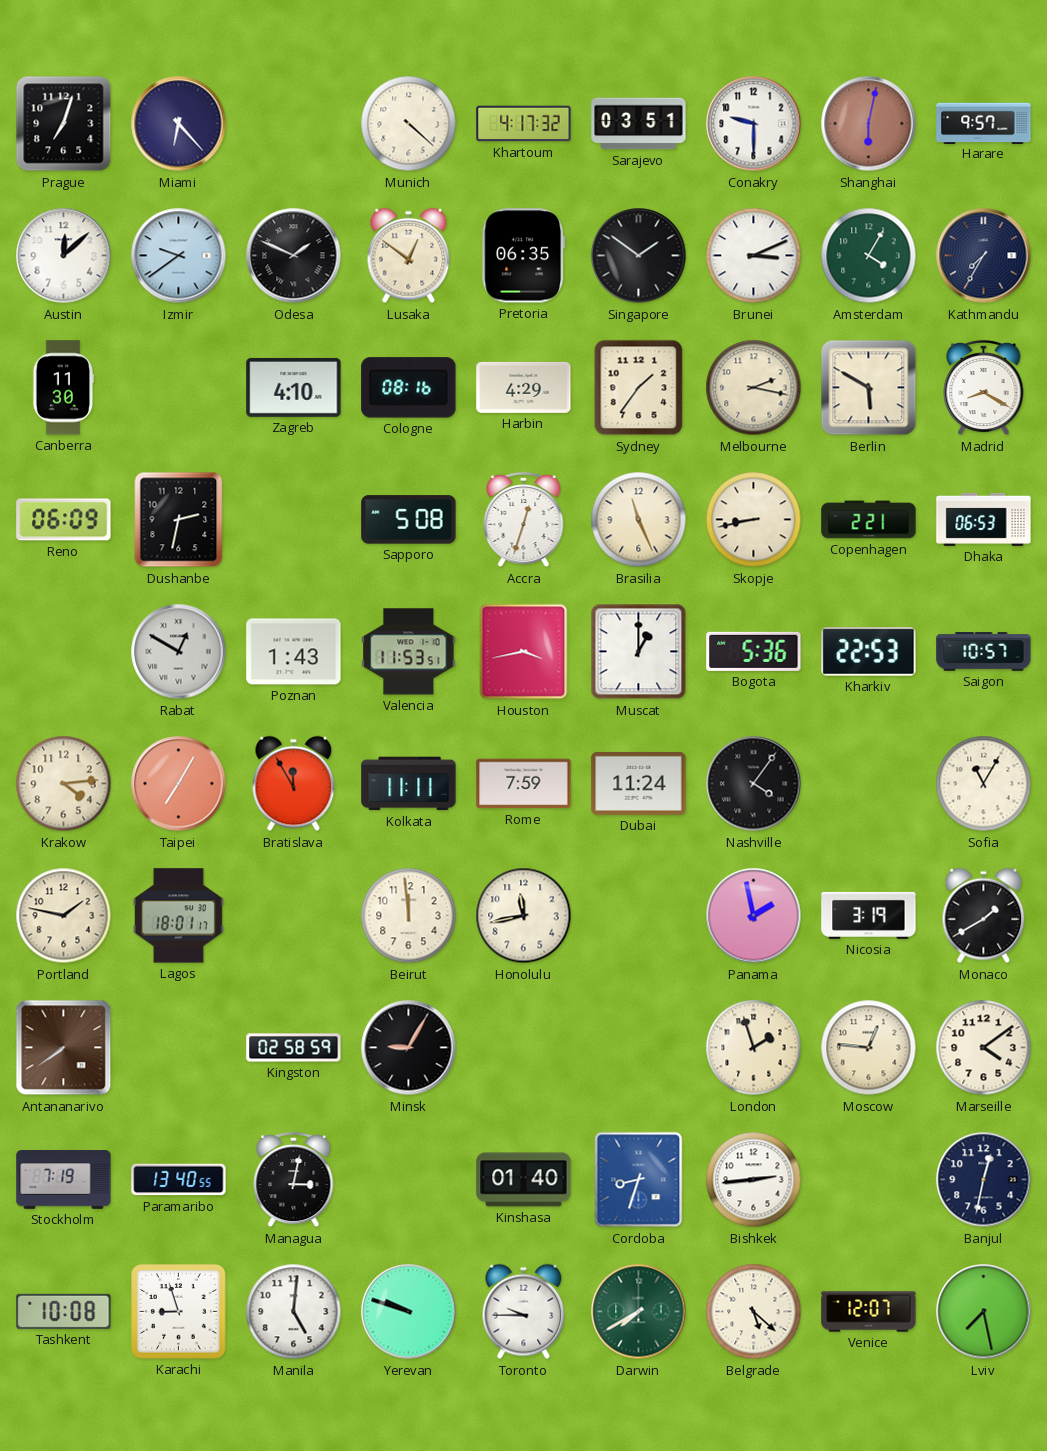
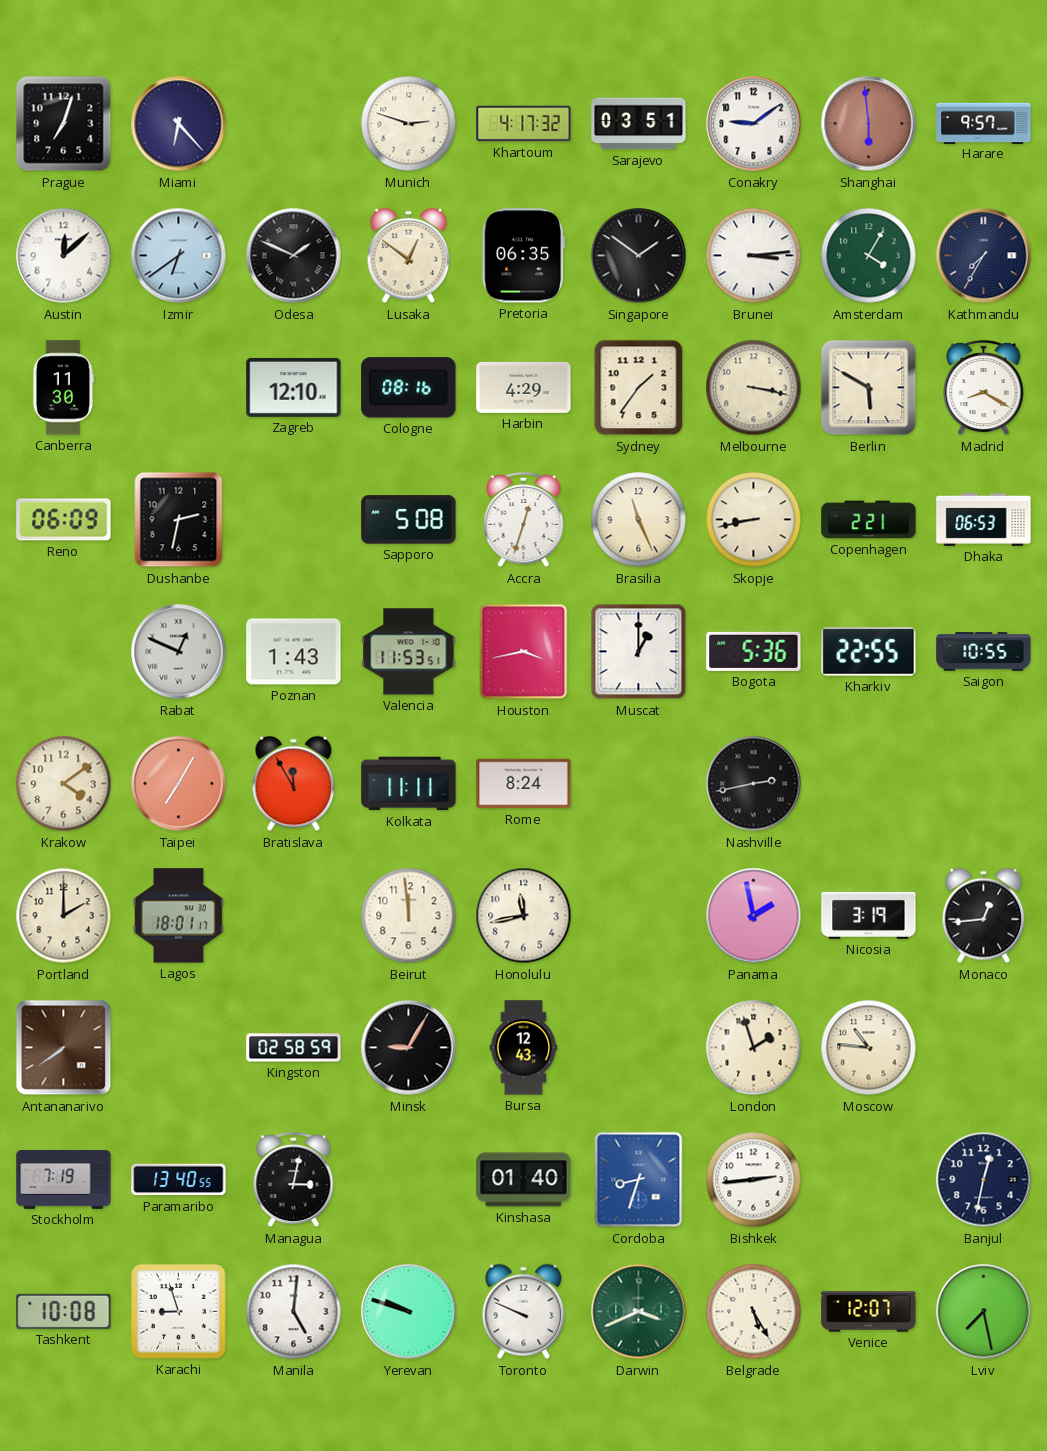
Munich: 4:22 -> 2:48
Conakry: 9:30 -> 9:09
Shanghai: 6:02 -> 5:59
Izmir: 9:39 -> 6:39
Brunei: 3:11 -> 3:14
Zagreb: 4:10 -> 12:10
Melbourne: 2:17 -> 3:17
Rabat: 12:50 -> 12:49
Kharkiv: 22:53 -> 22:55
Saigon: 10:57 -> 10:55
Krakow: 4:14 -> 4:09
Rome: 7:59 -> 8:24
Dubai: 11:24 -> none
Nashville: 4:06 -> 2:43
Sofia: 11:05 -> none
Portland: 1:47 -> 2:00
Monaco: 1:40 -> 12:44
Bursa: none -> 12:43
Moscow: 12:46 -> 10:46
Marseille: 4:09 -> none
Toronto: 9:45 -> 9:49
Darwin: 7:40 -> 3:41
Belgrade: 5:22 -> 5:25
